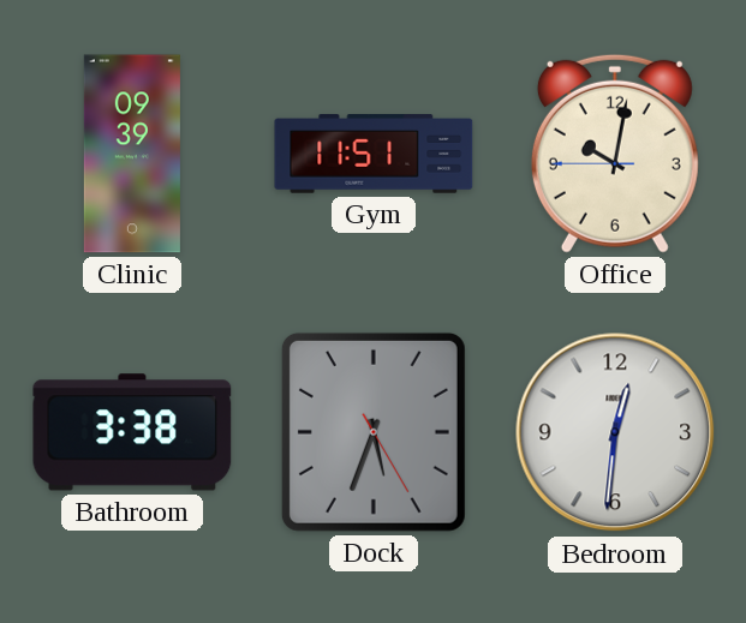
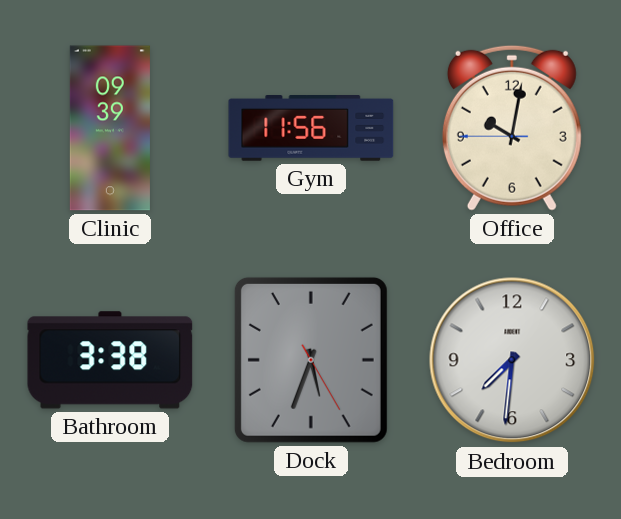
Gym: 11:51 -> 11:56
Bedroom: 12:31 -> 7:31
